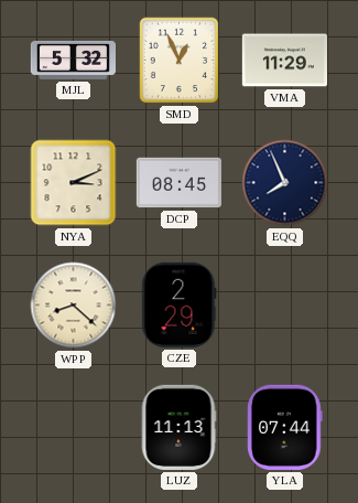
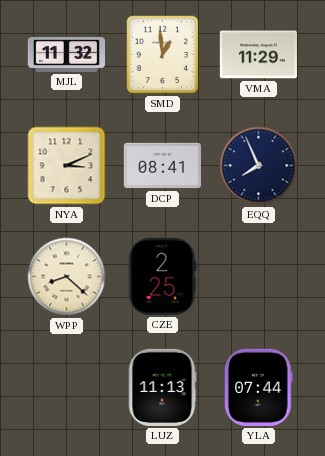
MJL: 5:32 -> 11:32
SMD: 12:56 -> 12:59
DCP: 08:45 -> 08:41
CZE: 2:29 -> 2:25
